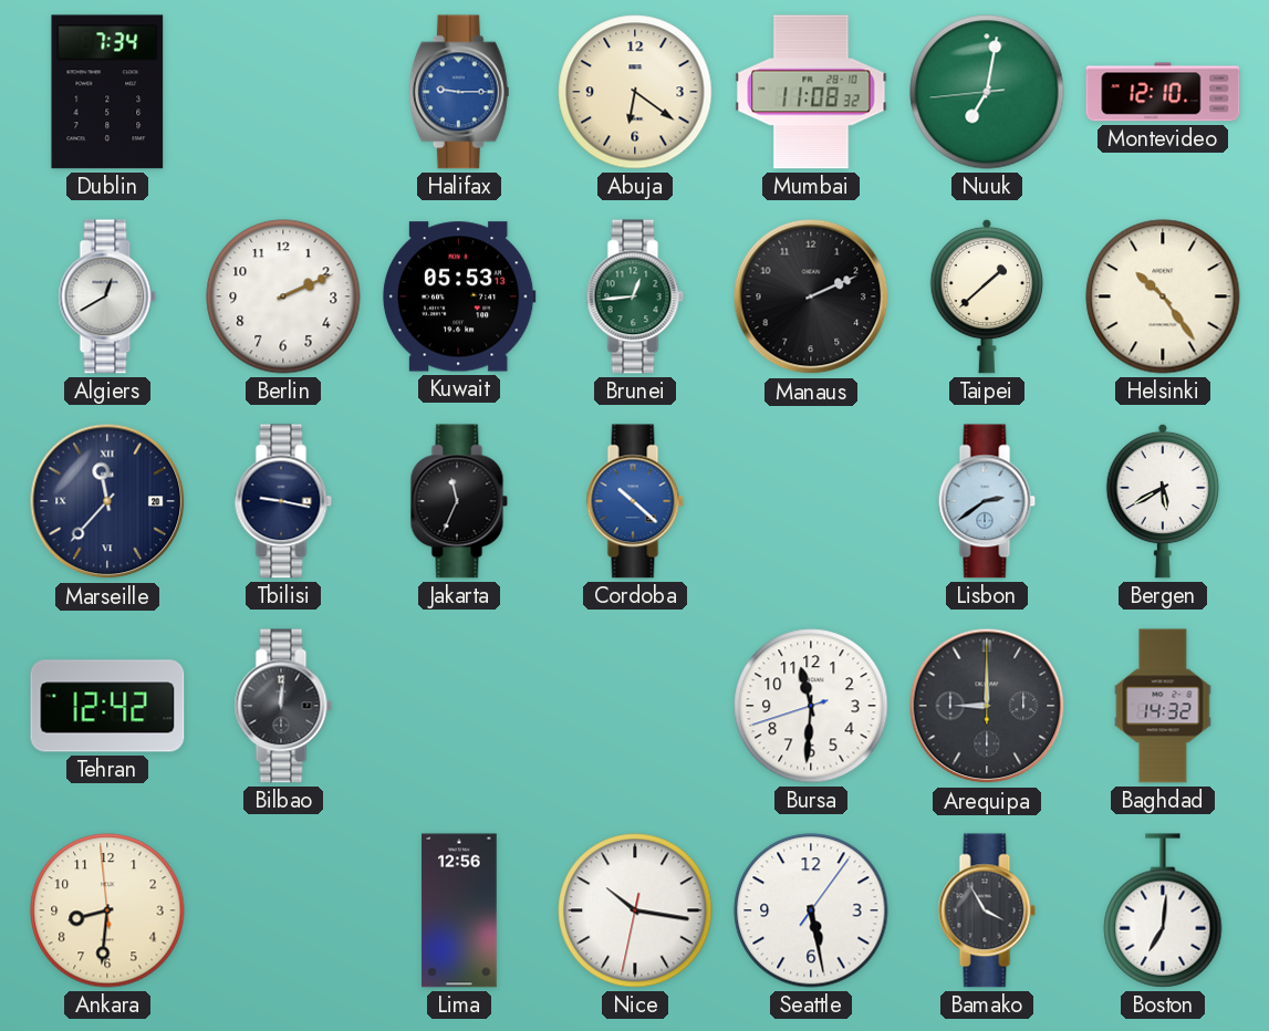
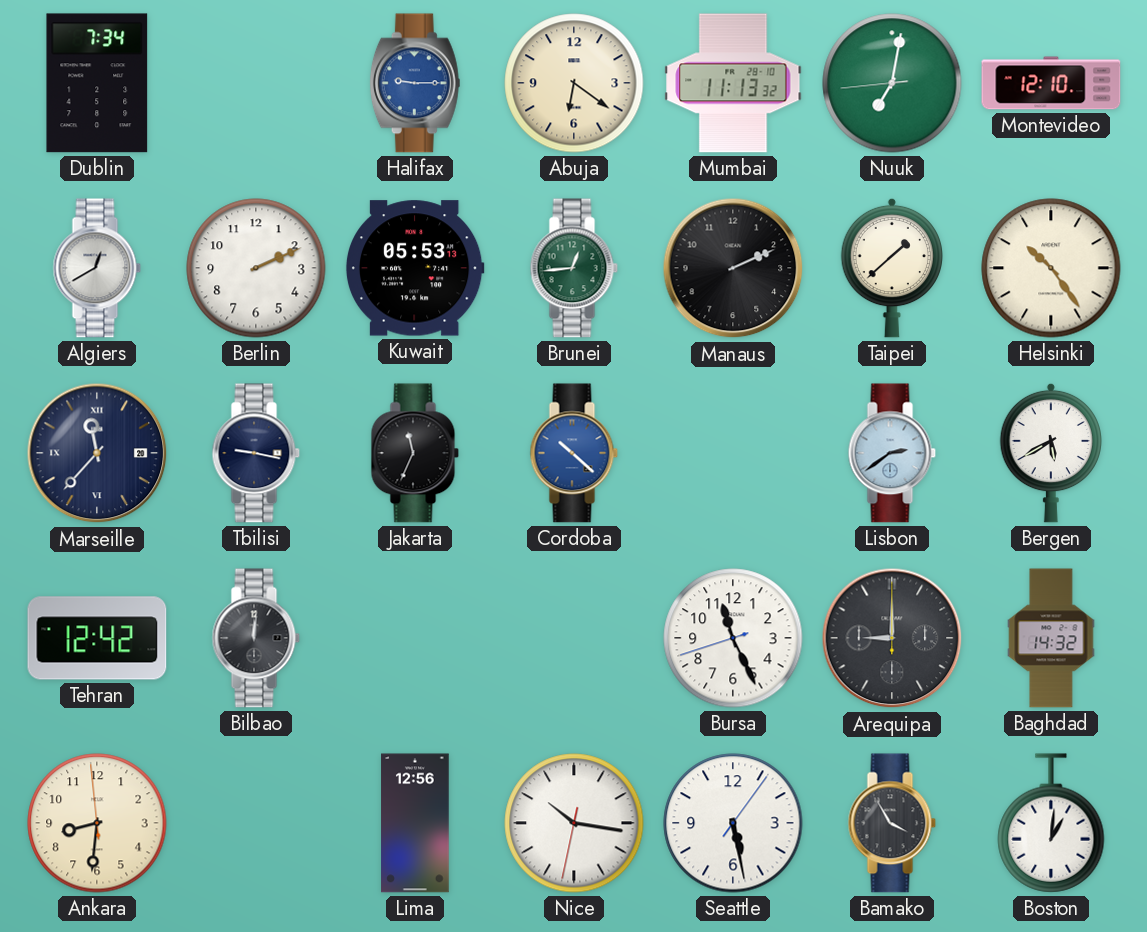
Mumbai: 11:08 -> 11:13
Bursa: 11:30 -> 11:25
Boston: 7:01 -> 1:01
